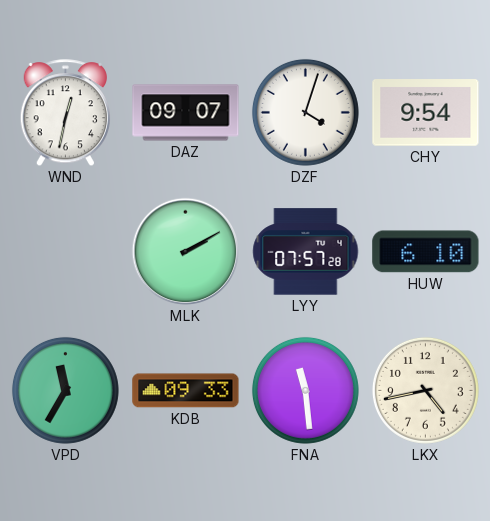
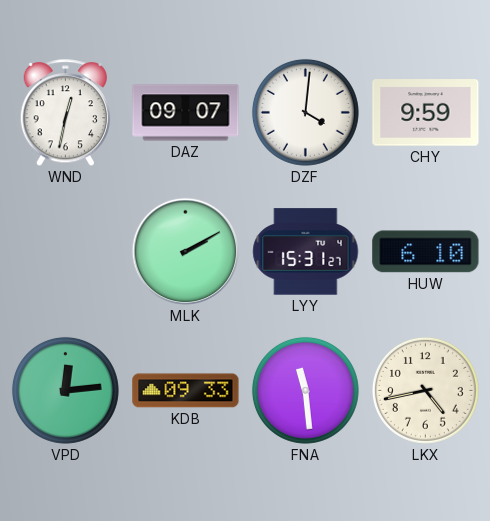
DZF: 4:03 -> 4:01
CHY: 9:54 -> 9:59
LYY: 07:57 -> 15:31
VPD: 11:35 -> 12:14
